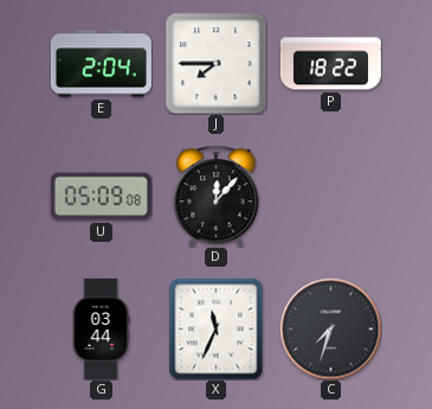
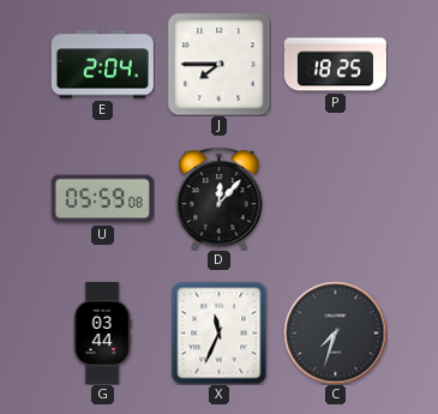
P: 18:22 -> 18:25
U: 05:09 -> 05:59
